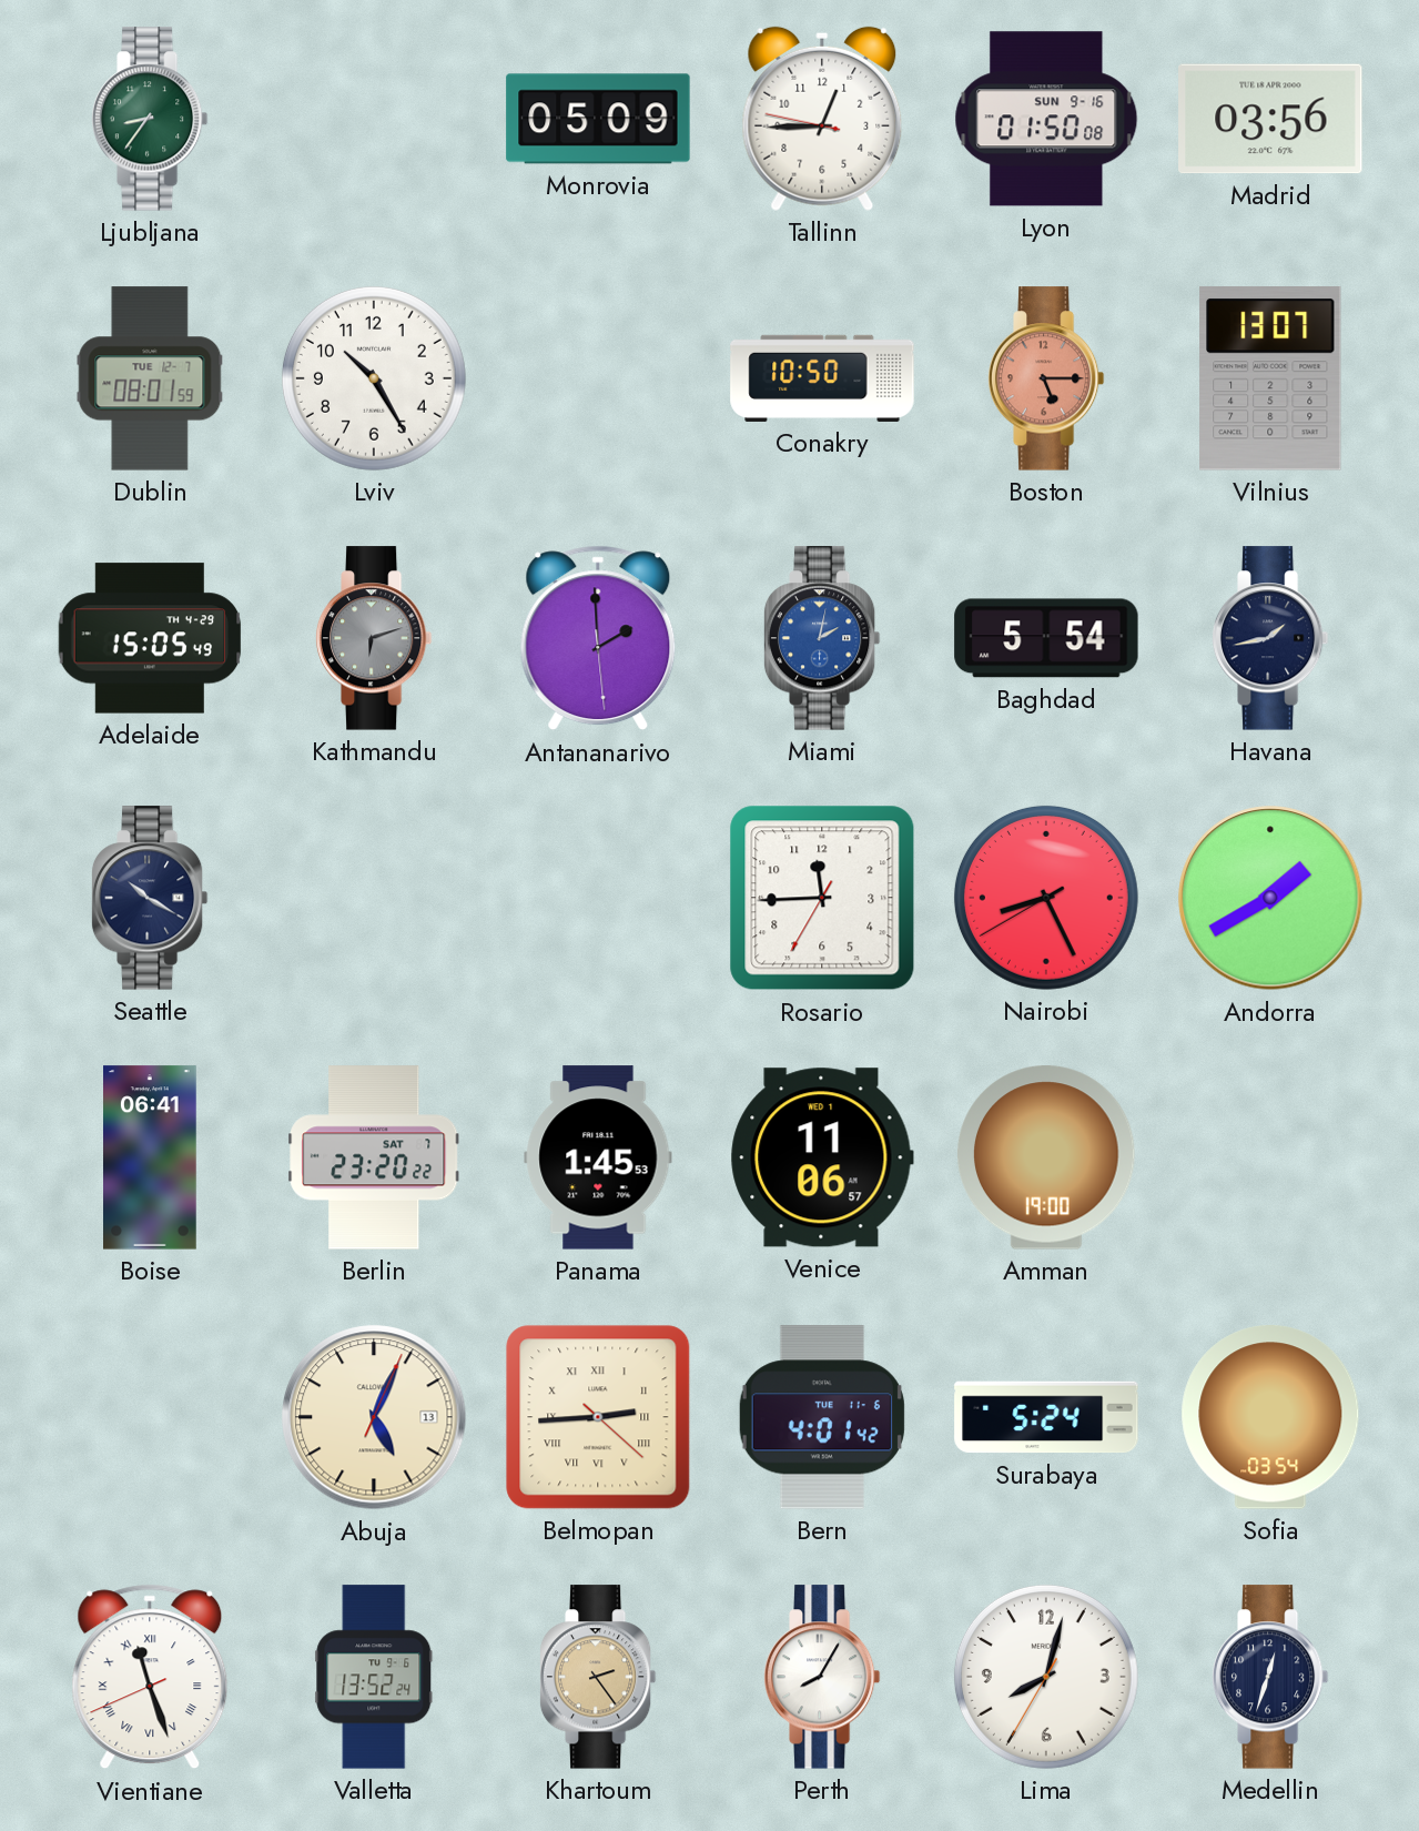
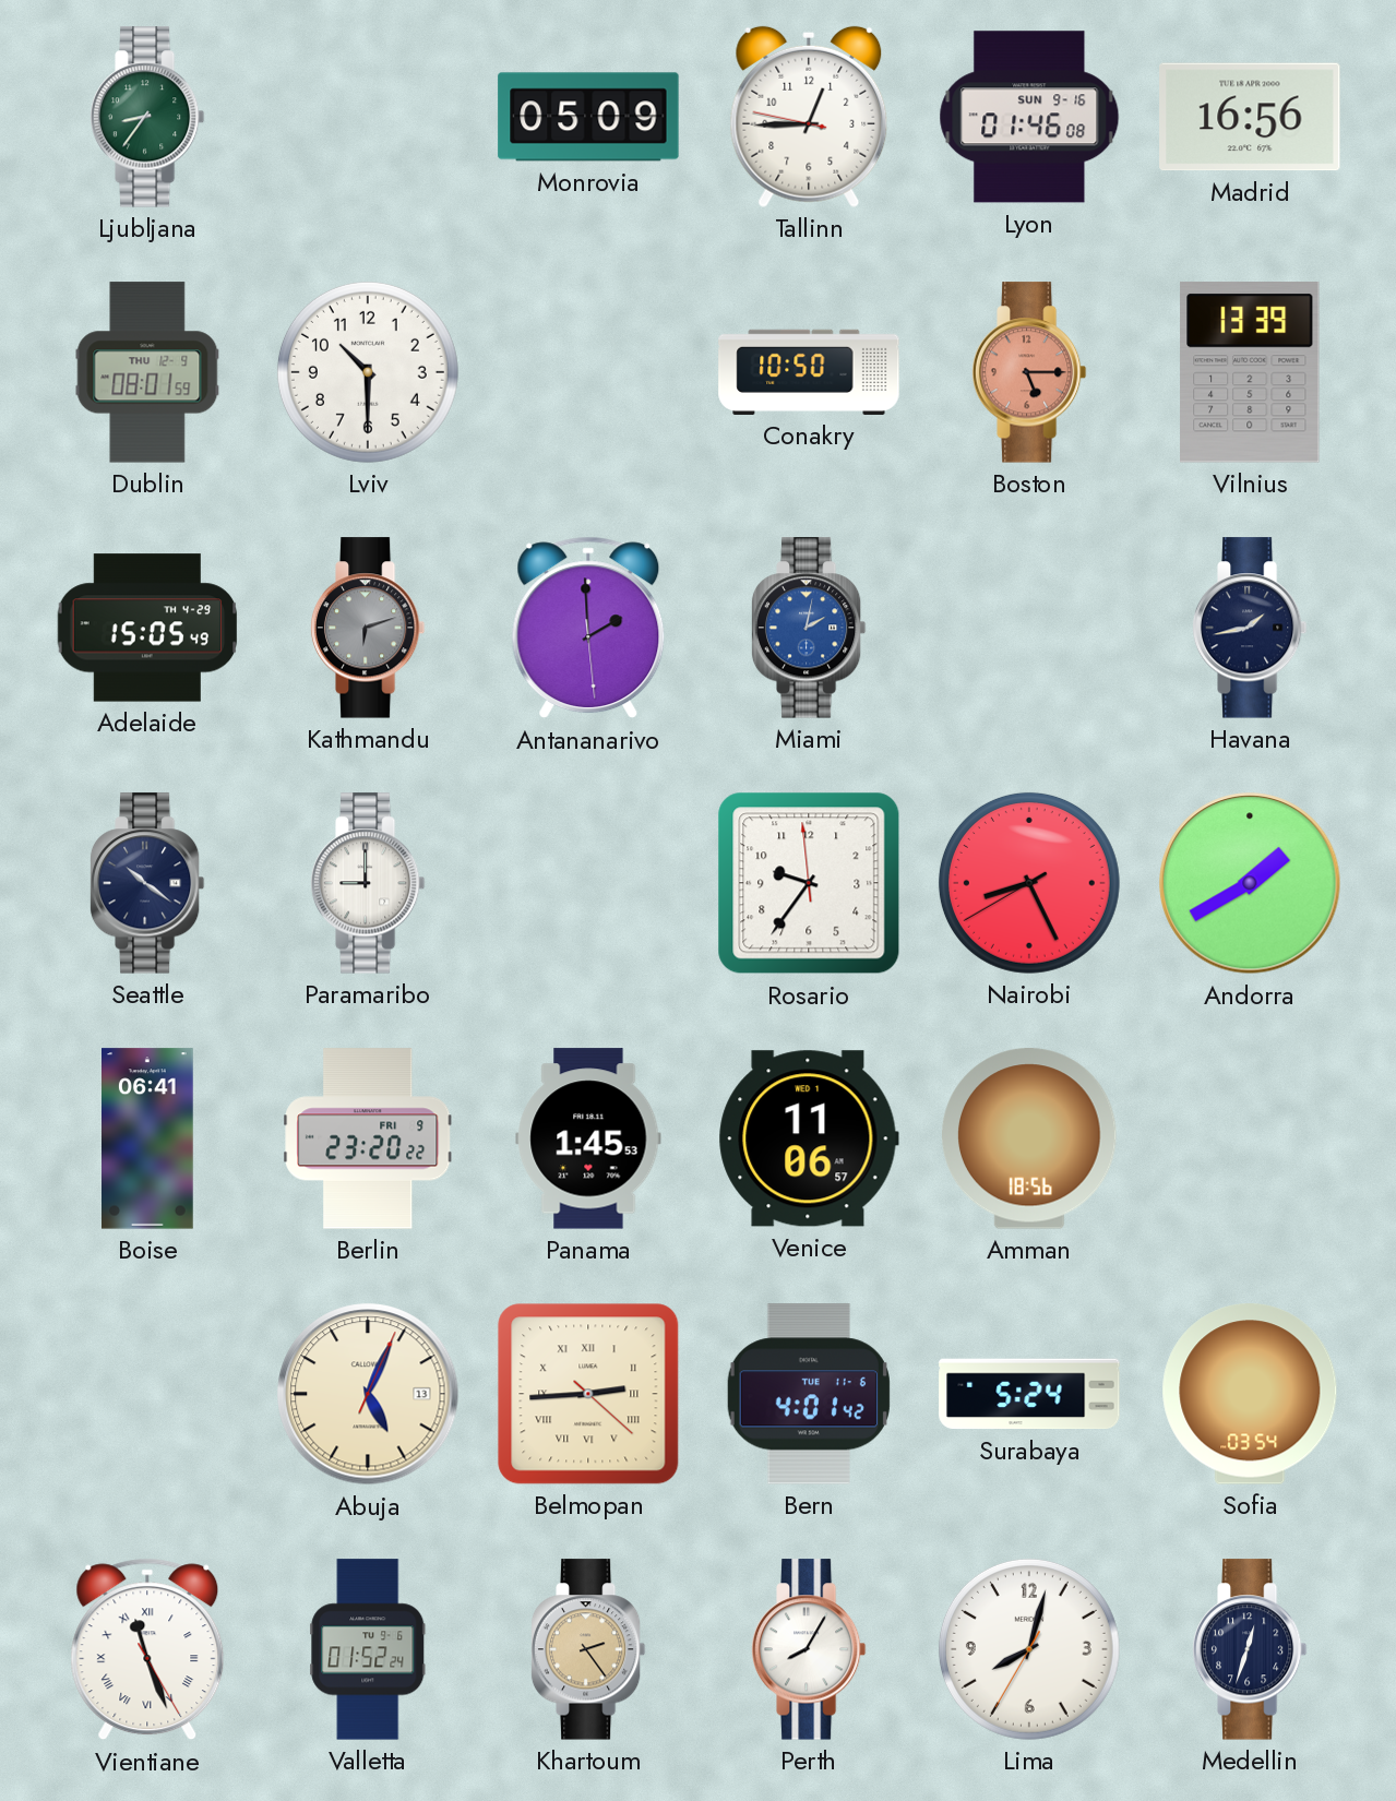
Lyon: 01:50 -> 01:46
Madrid: 03:56 -> 16:56
Dublin date: TUE 12-7 -> THU 12-9
Lviv: 10:25 -> 10:30
Vilnius: 13:07 -> 13:39
Baghdad: 5:54 -> none
Seattle: 10:20 -> 10:21
Paramaribo: none -> 9:00
Rosario: 11:44 -> 9:35
Berlin date: SAT 7 -> FRI 9
Amman: 19:00 -> 18:56
Vientiane: 11:26:41 -> 11:26:25
Valletta: 13:52 -> 01:52
